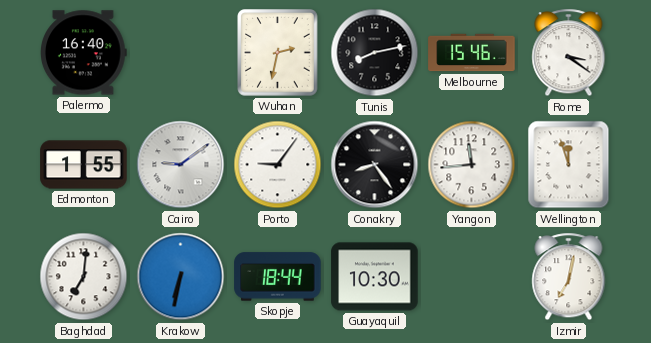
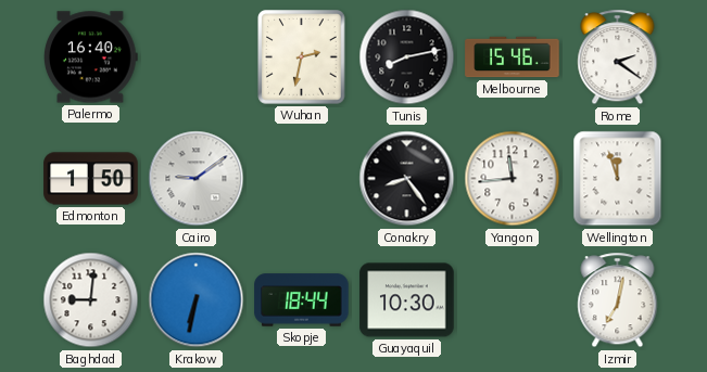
Rome: 3:21 -> 2:21
Edmonton: 1:55 -> 1:50
Porto: 9:06 -> none
Baghdad: 7:01 -> 9:01
